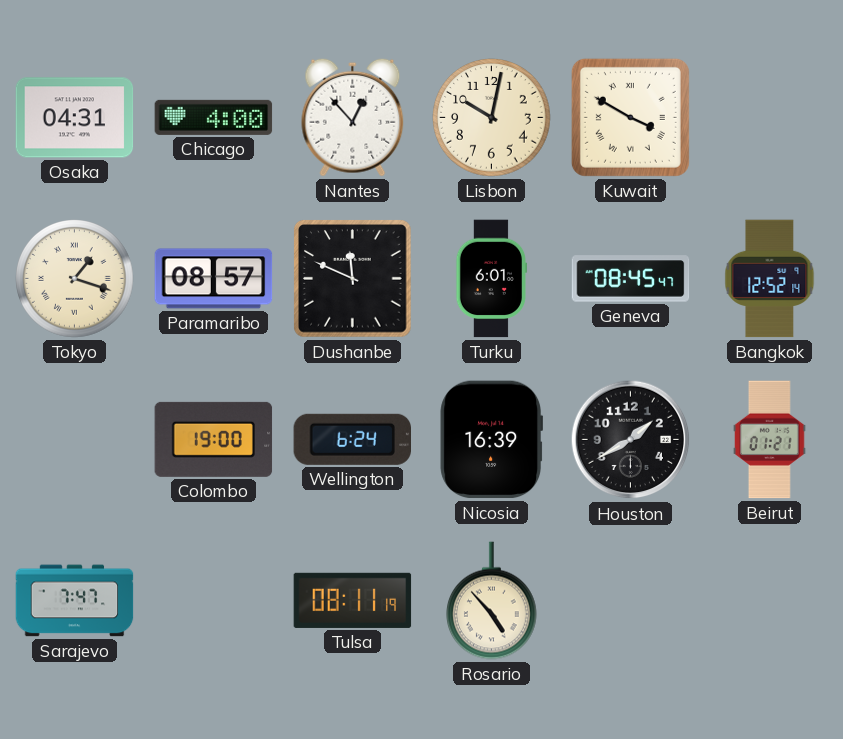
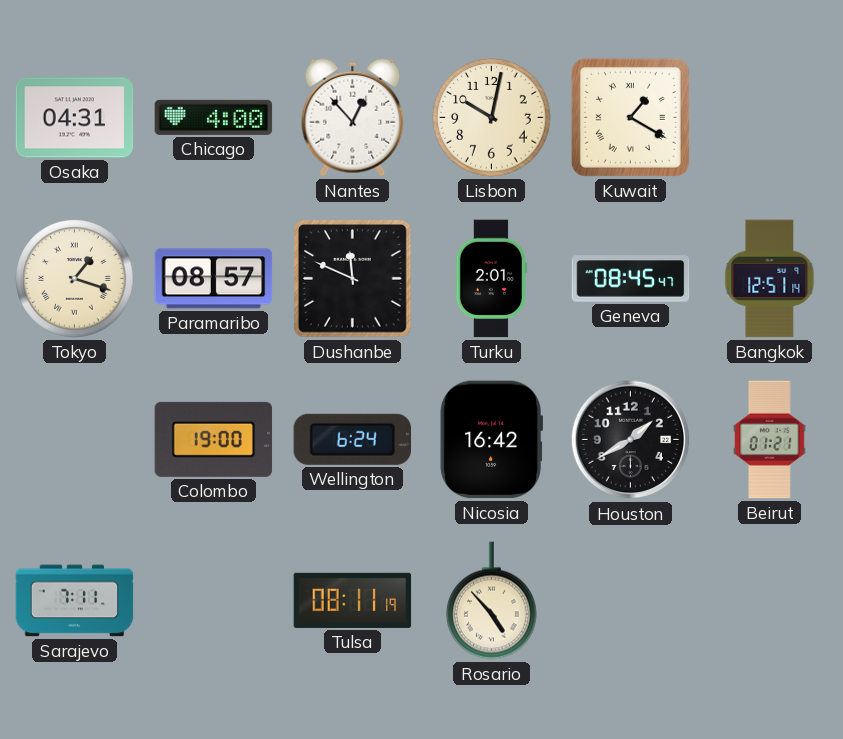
Kuwait: 3:50 -> 1:20
Turku: 6:01 -> 2:01
Bangkok: 12:52 -> 12:51
Nicosia: 16:39 -> 16:42
Sarajevo: 7:47 -> 7:11
